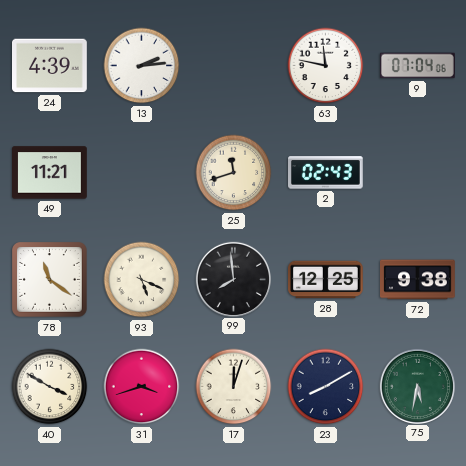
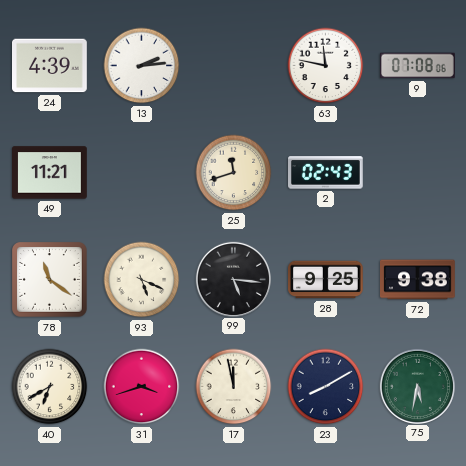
9: 07:04 -> 07:08
99: 7:59 -> 5:16
28: 12:25 -> 9:25
40: 3:50 -> 6:40
17: 12:03 -> 11:58
